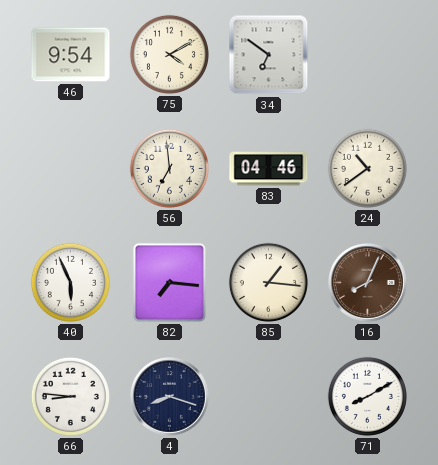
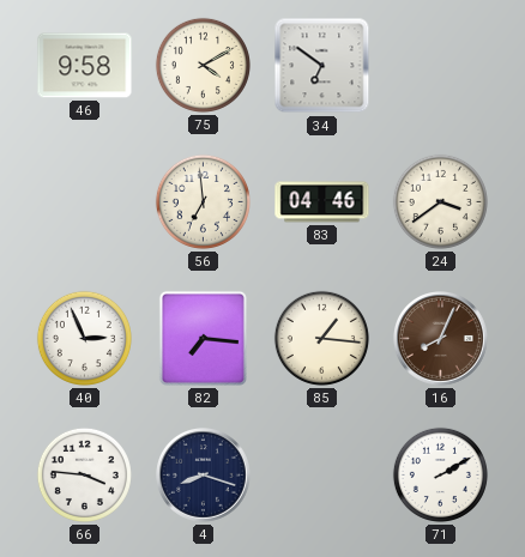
46: 9:54 -> 9:58
24: 10:39 -> 3:39
40: 5:56 -> 2:56
66: 8:46 -> 3:46
71: 8:10 -> 2:10
